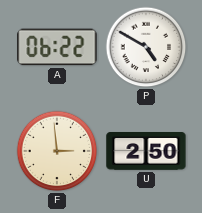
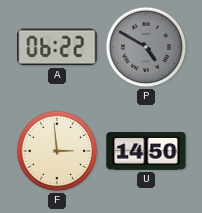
P dial: white -> grey
U: 2:50 -> 14:50
